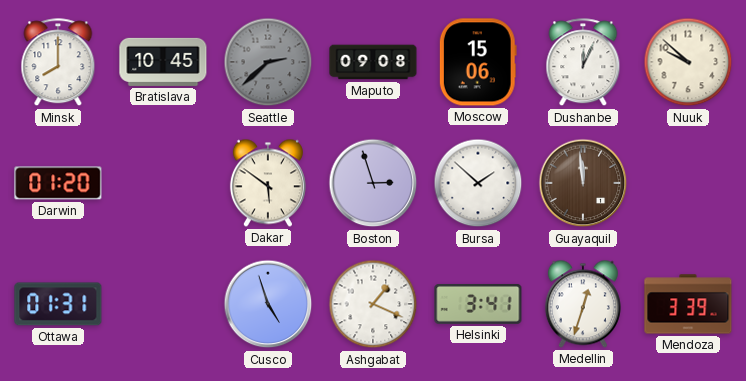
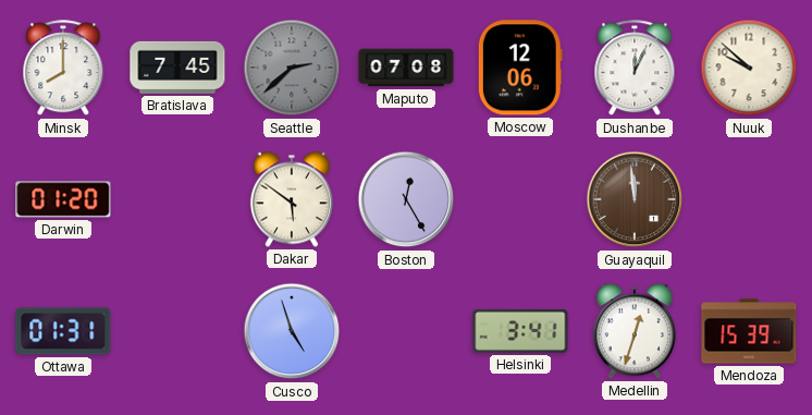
Bratislava: 10:45 -> 7:45
Maputo: 09:08 -> 07:08
Moscow: 15:06 -> 12:06
Boston: 2:57 -> 12:25
Bursa: 1:52 -> none
Ashgabat: 1:19 -> none
Mendoza: 3:39 -> 15:39
